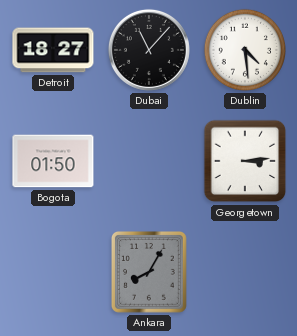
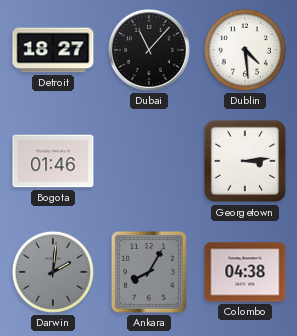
Bogota: 01:50 -> 01:46
Darwin: none -> 2:01
Colombo: none -> 04:38
